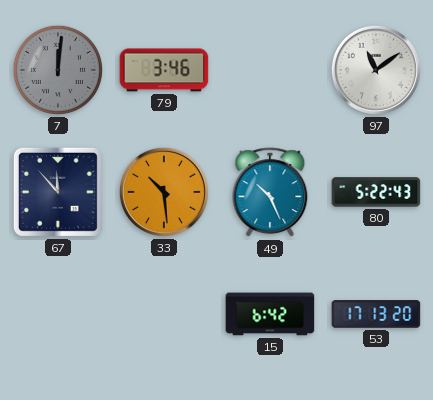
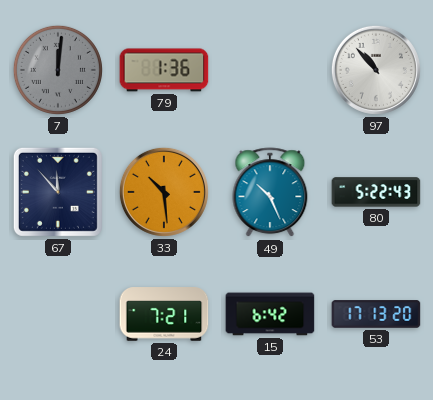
79: 3:46 -> 1:36
97: 11:09 -> 10:53
24: none -> 7:21
